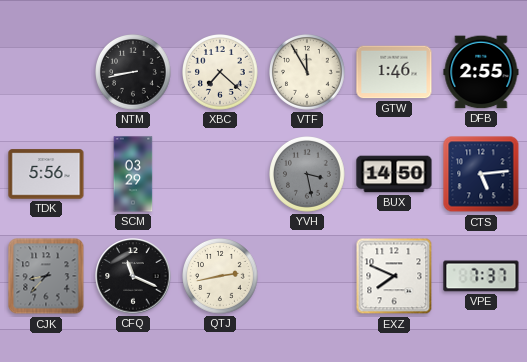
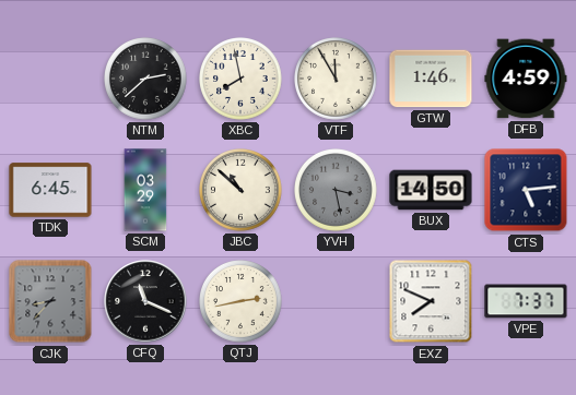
NTM: 8:43 -> 2:38
XBC: 7:22 -> 7:58
DFB: 2:55 -> 4:59
TDK: 5:56 -> 6:45
JBC: none -> 10:52
